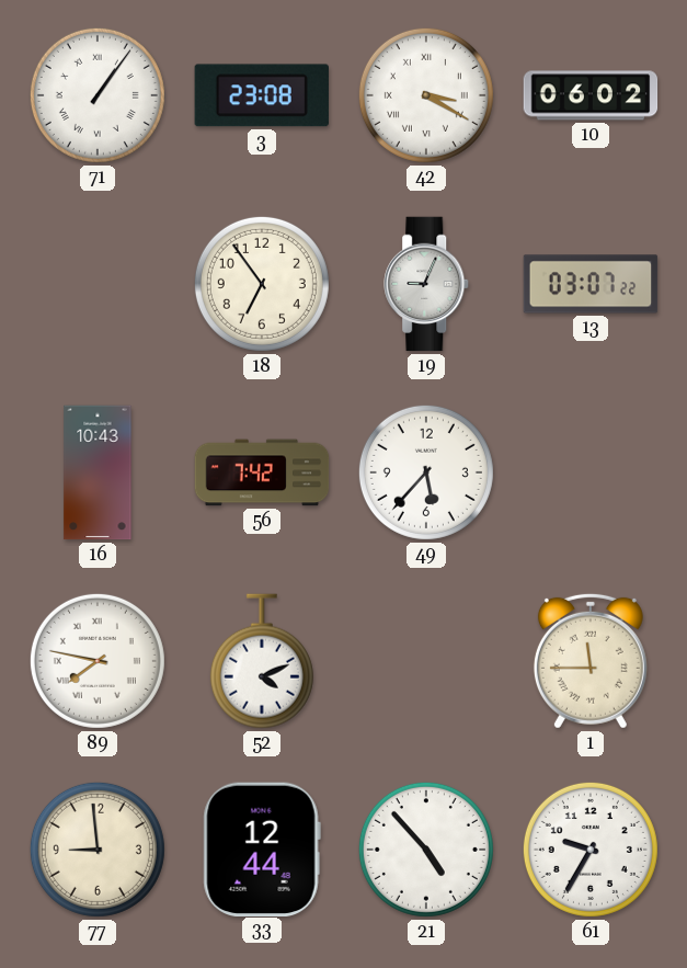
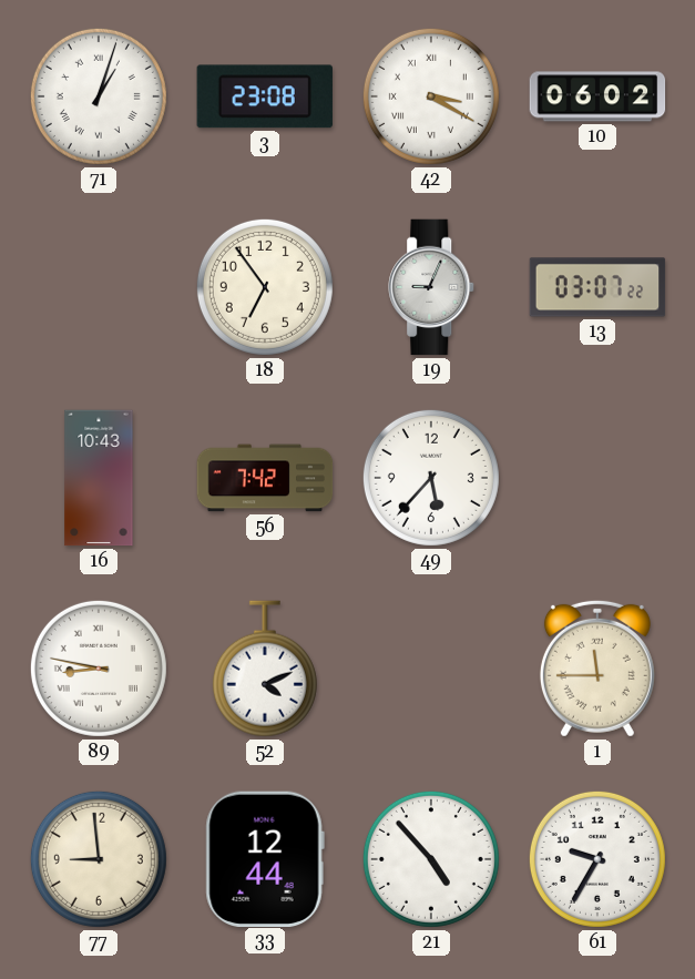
71: 1:06 -> 1:03
89: 7:47 -> 8:47
